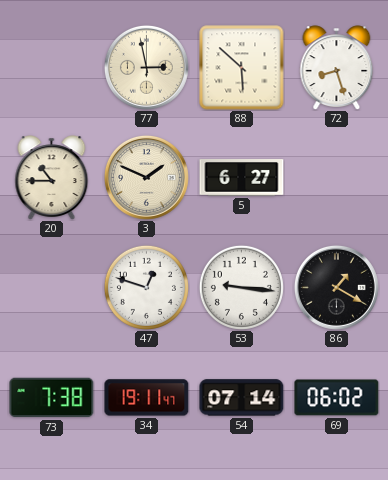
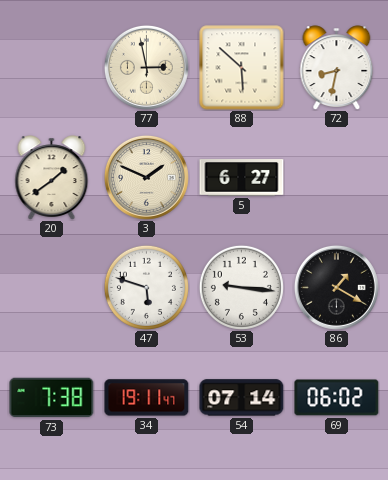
72: 8:27 -> 8:32
20: 10:45 -> 1:39
47: 12:48 -> 5:48
